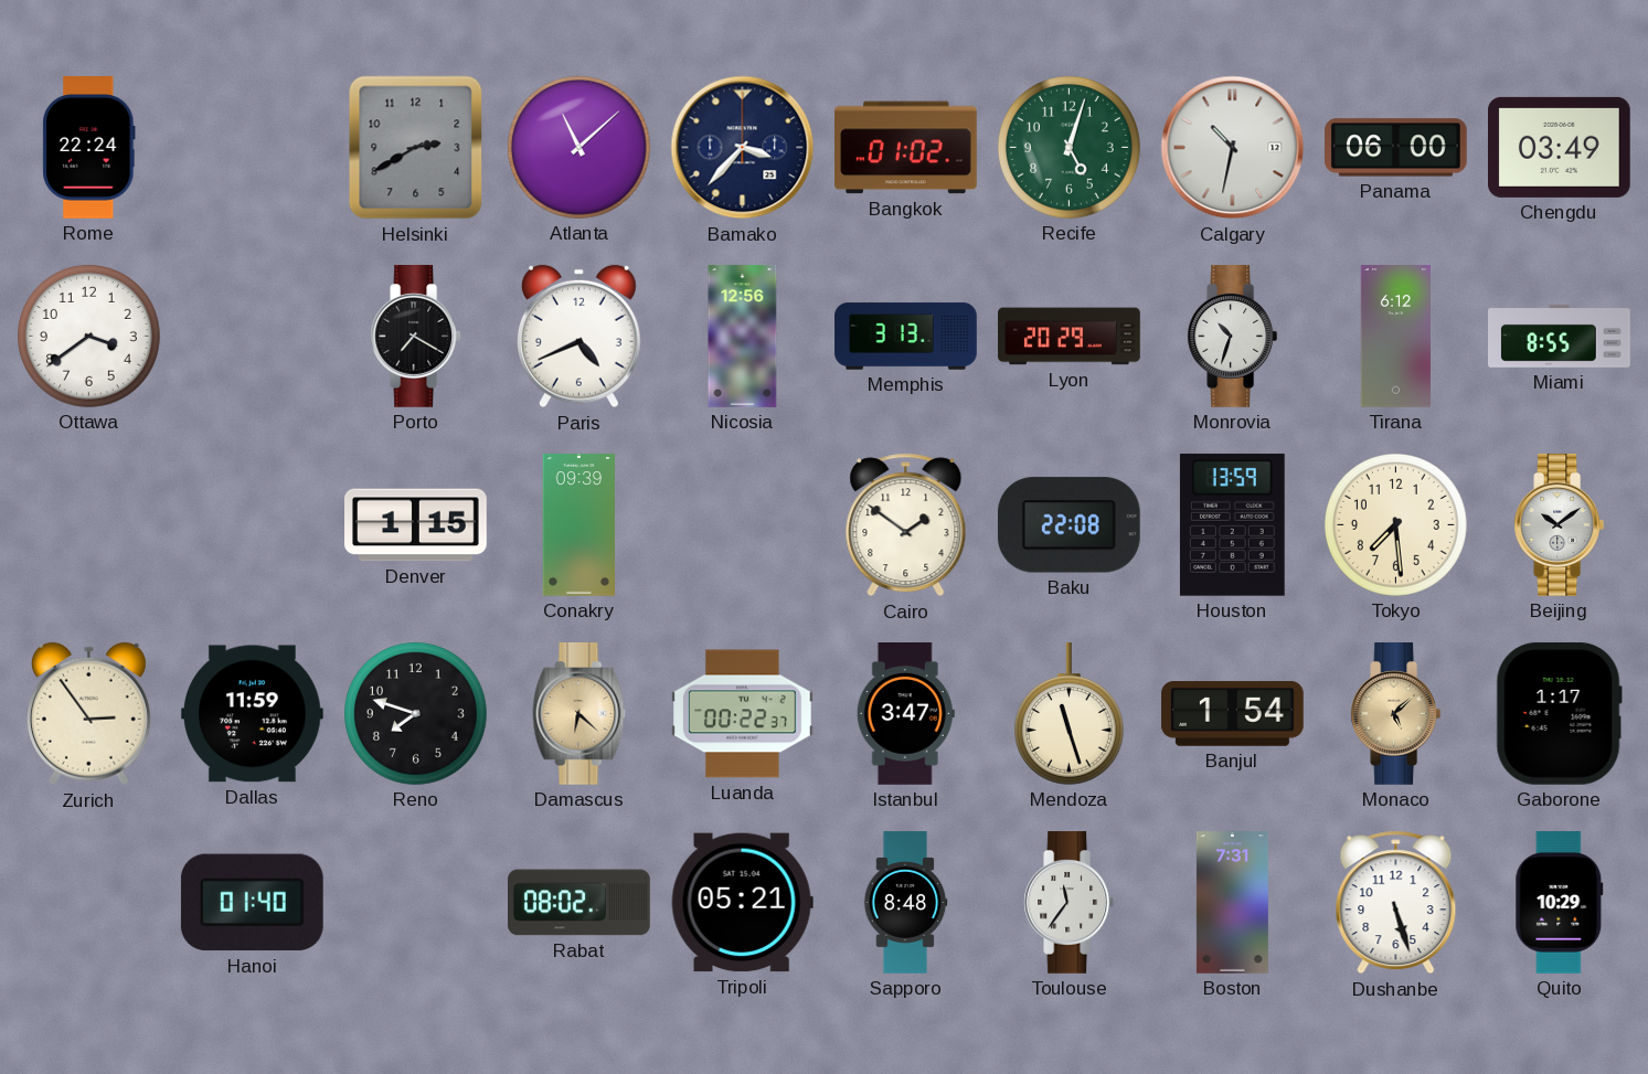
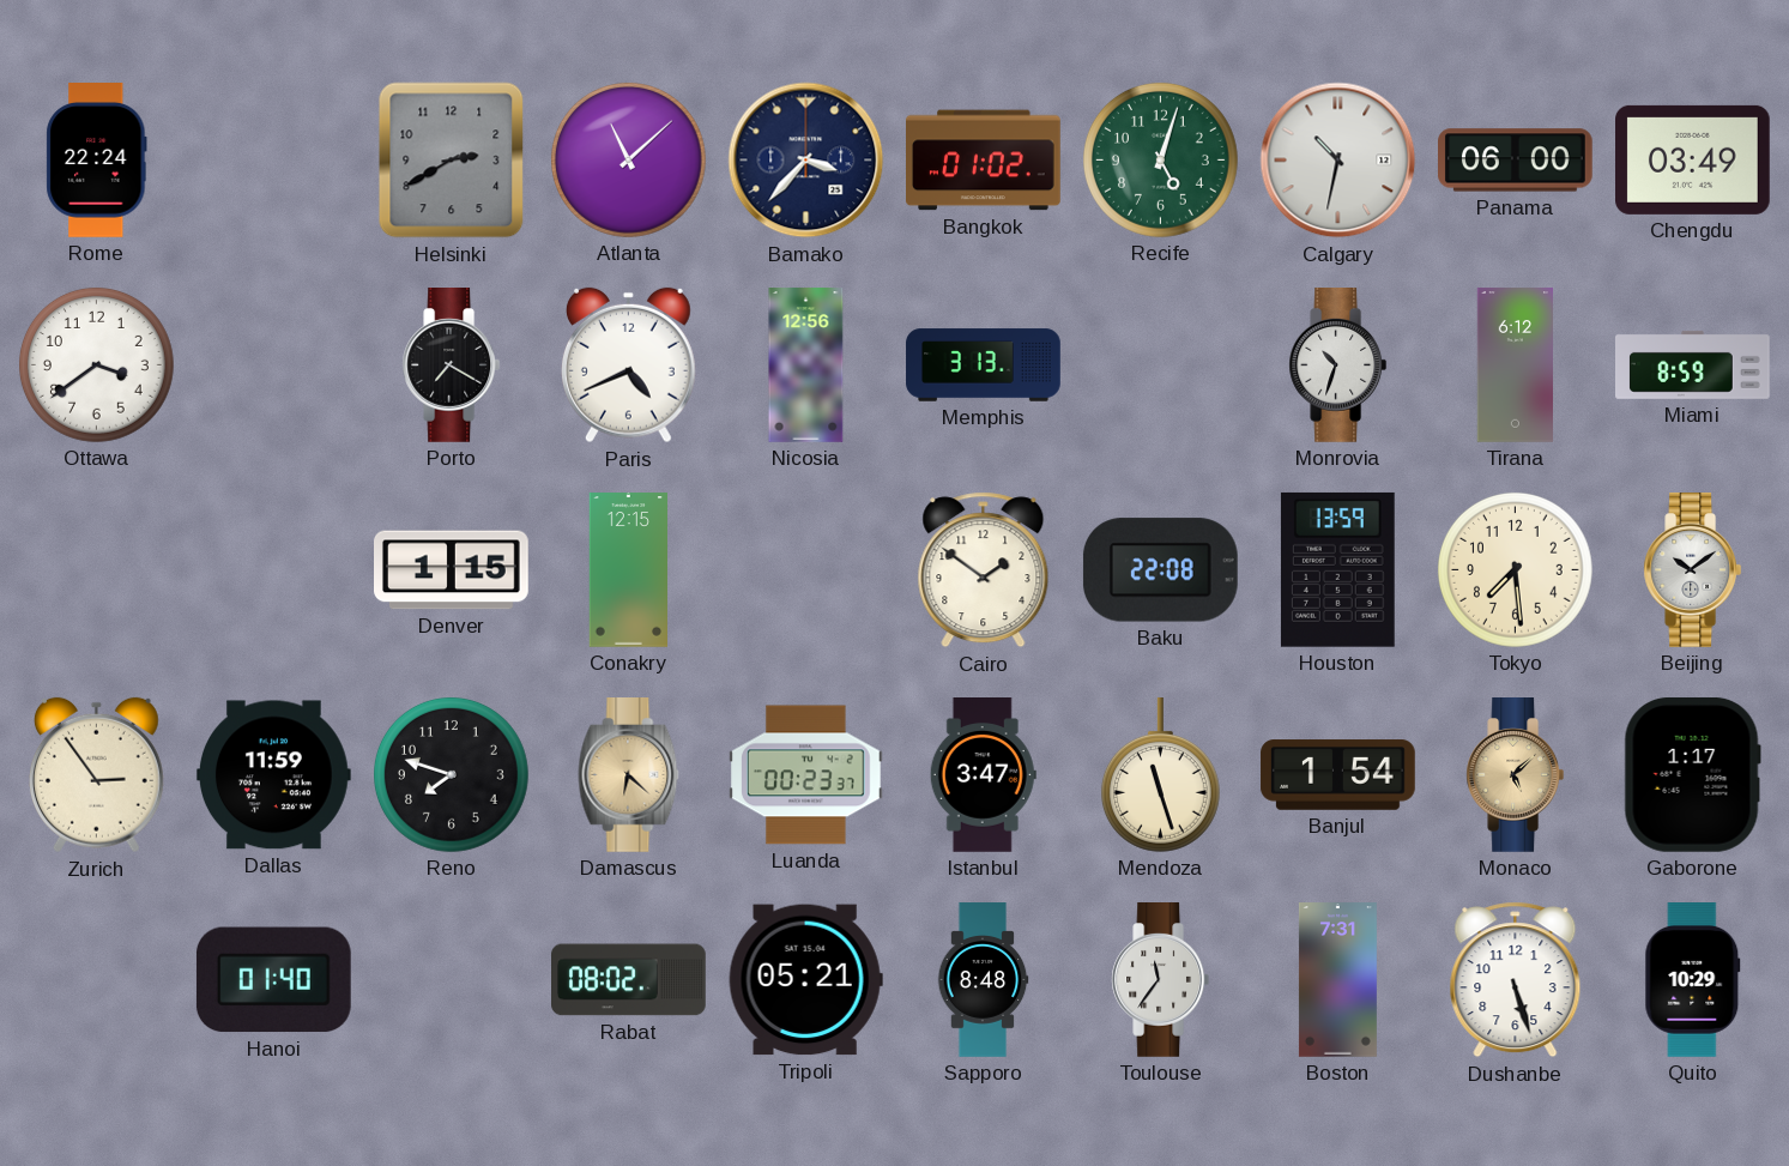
Lyon: 20:29 -> none
Miami: 8:55 -> 8:59
Conakry: 09:39 -> 12:15
Luanda: 00:22 -> 00:23
